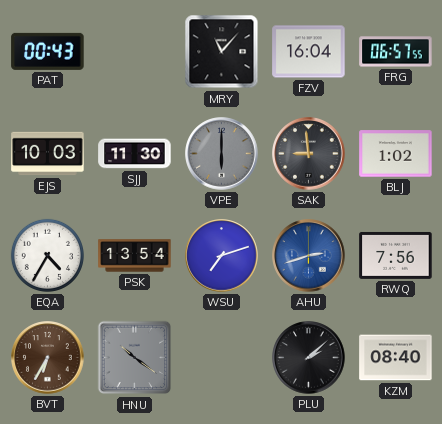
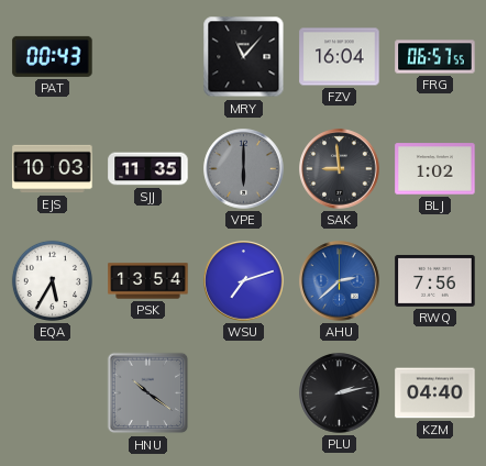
SJJ: 11:30 -> 11:35
EQA: 4:35 -> 5:35
AHU: 2:42 -> 2:38
BVT: 6:35 -> none
PLU: 2:08 -> 2:13
KZM: 08:40 -> 04:40
